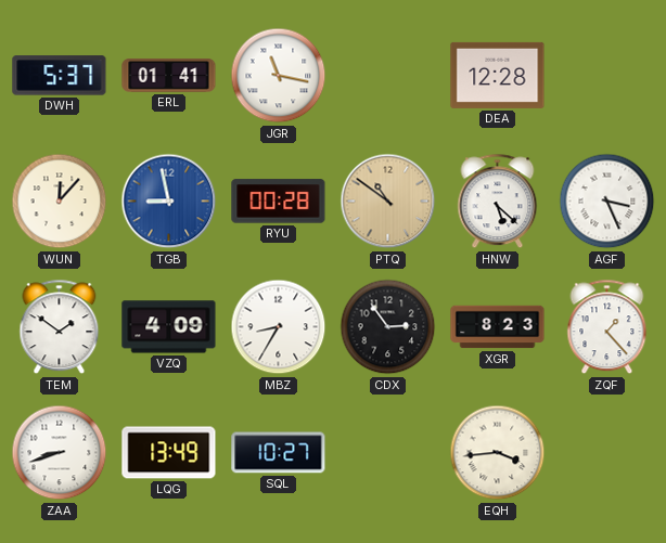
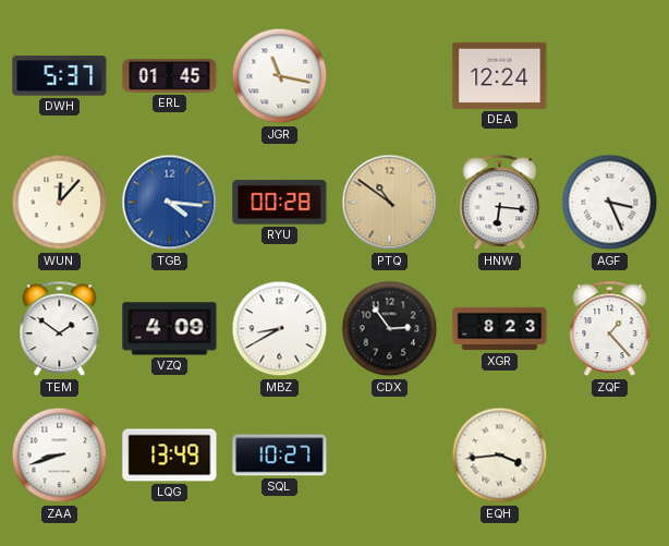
ERL: 01:41 -> 01:45
DEA: 12:28 -> 12:24
TGB: 8:58 -> 4:16
HNW: 5:22 -> 6:16
MBZ: 8:35 -> 8:40
